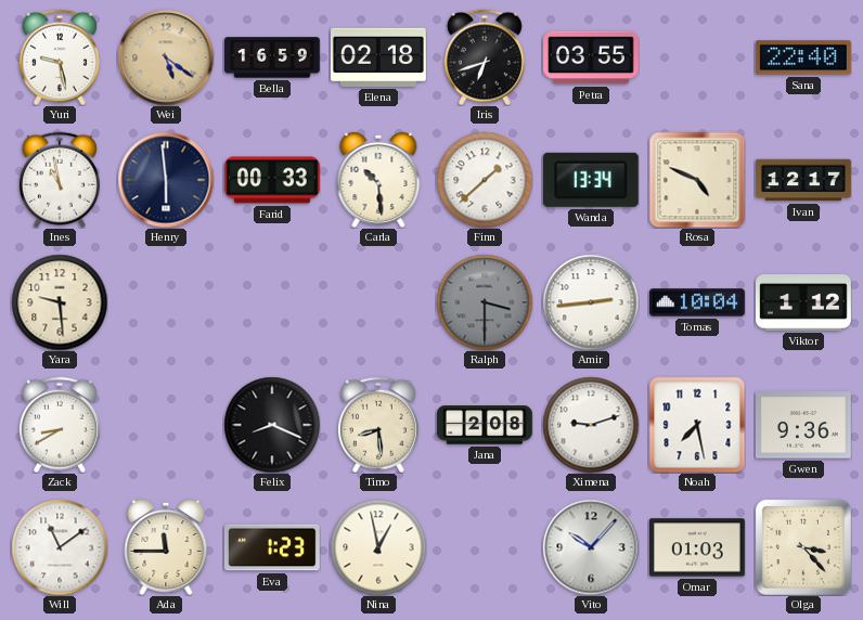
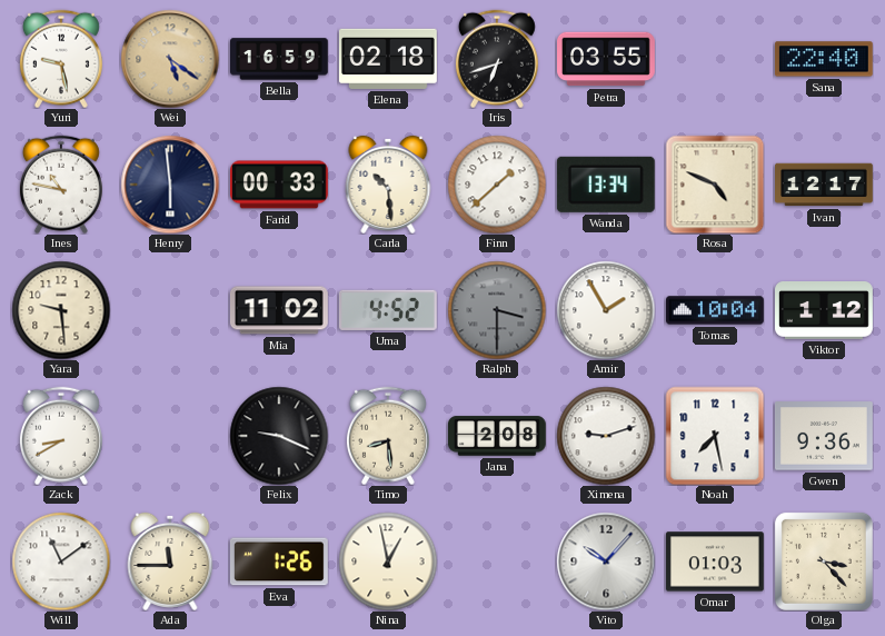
Ines: 10:58 -> 10:47
Mia: none -> 11:02
Uma: none -> 4:52
Amir: 2:44 -> 1:55
Felix: 8:19 -> 9:19
Eva: 1:23 -> 1:26
